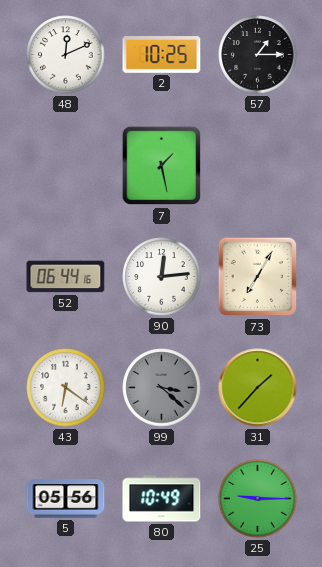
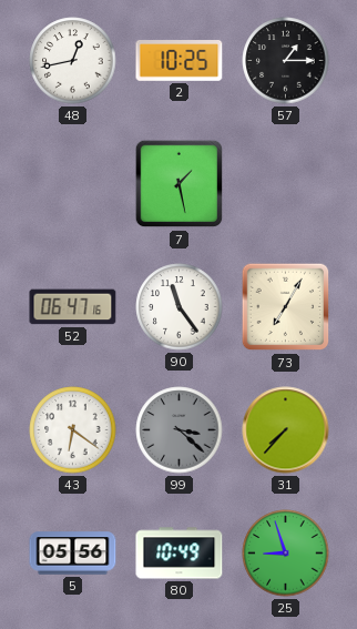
48: 12:11 -> 12:43
52: 06:44 -> 06:47
90: 12:14 -> 11:24
31: 1:37 -> 7:37
25: 9:15 -> 8:57
